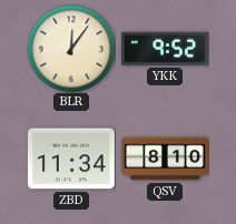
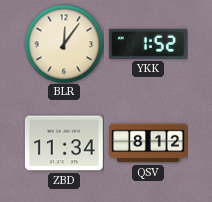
YKK: 9:52 -> 1:52
QSV: 8:10 -> 8:12
